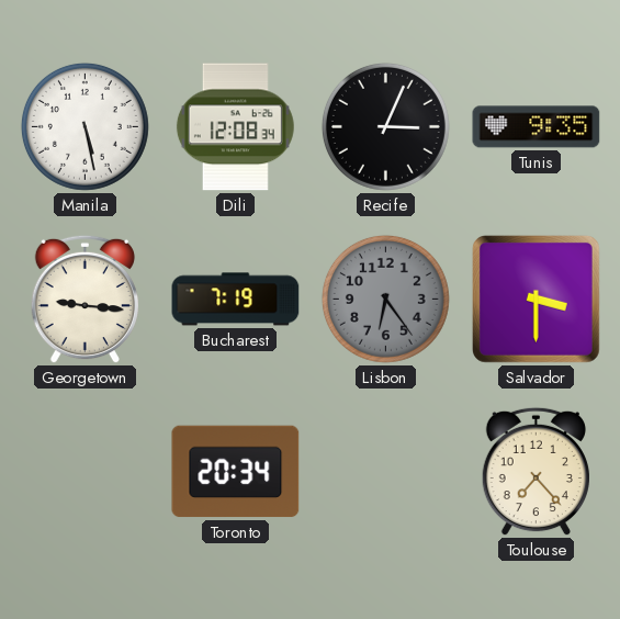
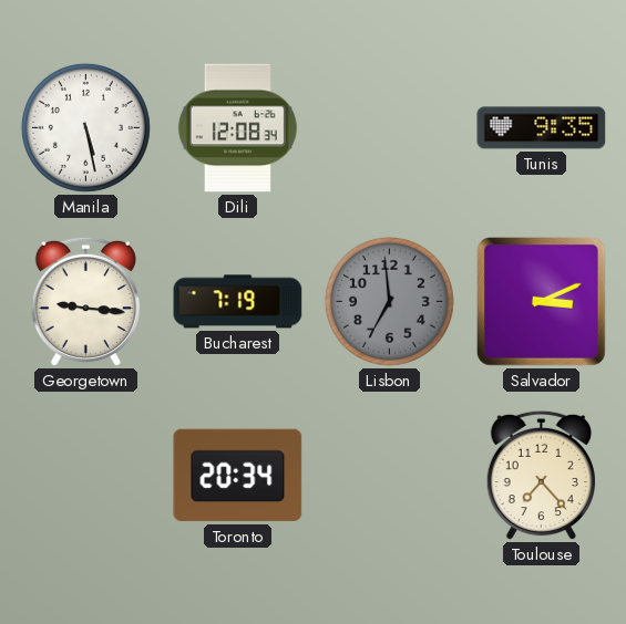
Recife: 3:04 -> none
Lisbon: 6:24 -> 6:59
Salvador: 3:30 -> 3:11
